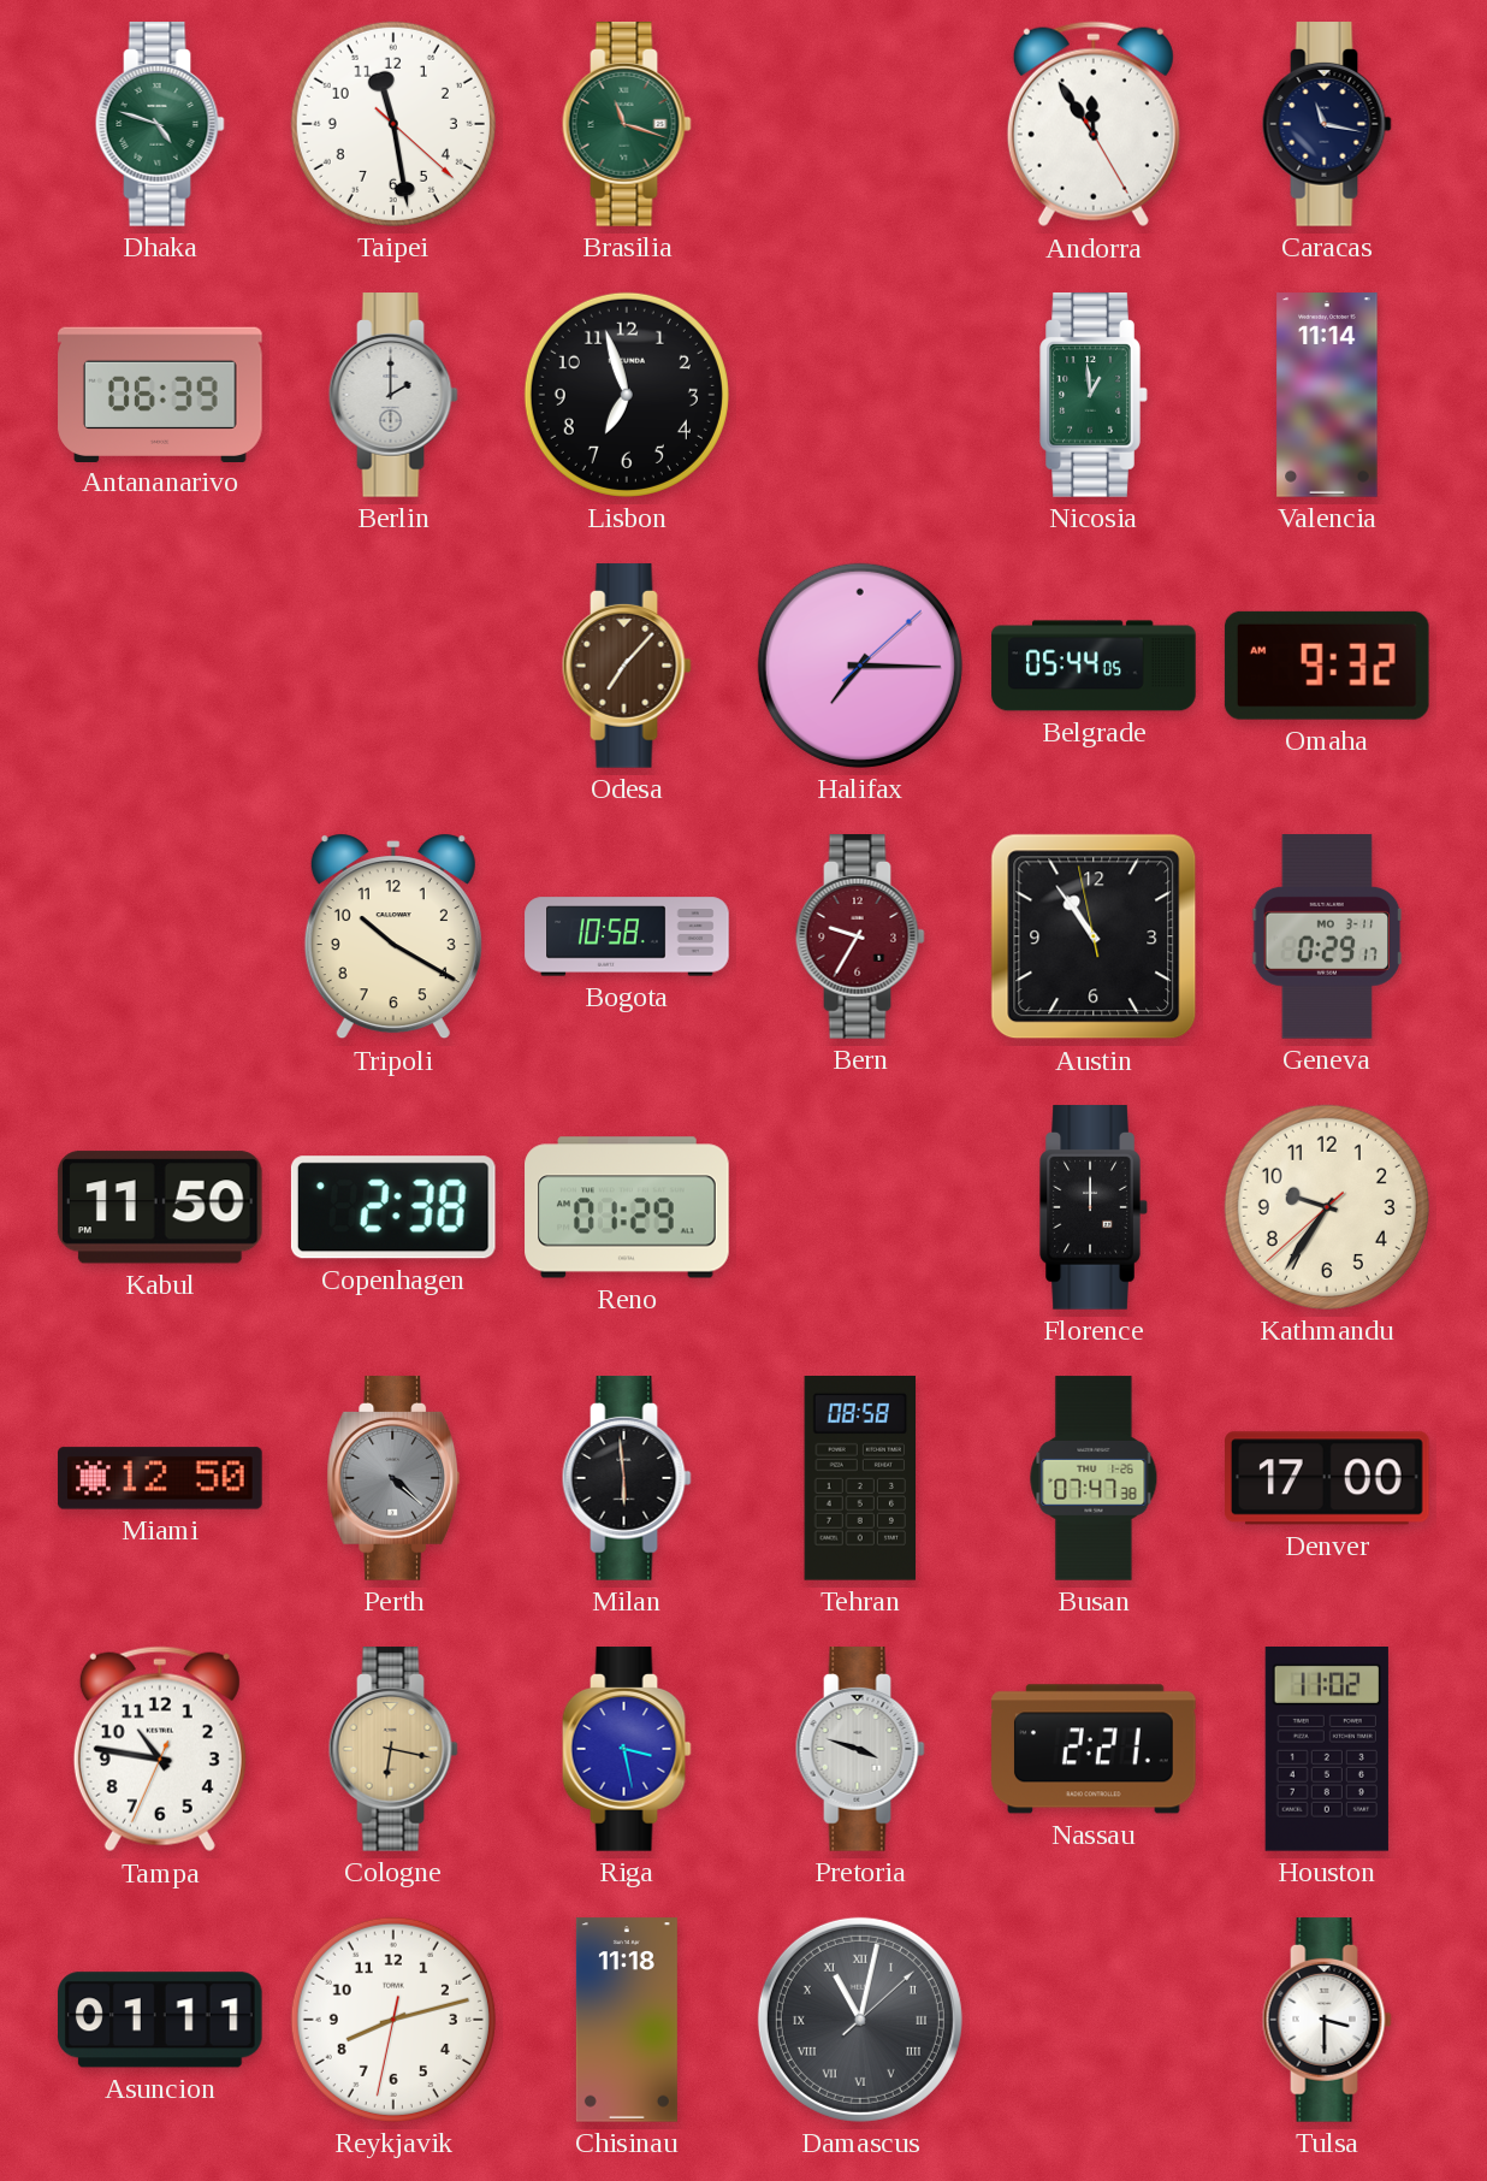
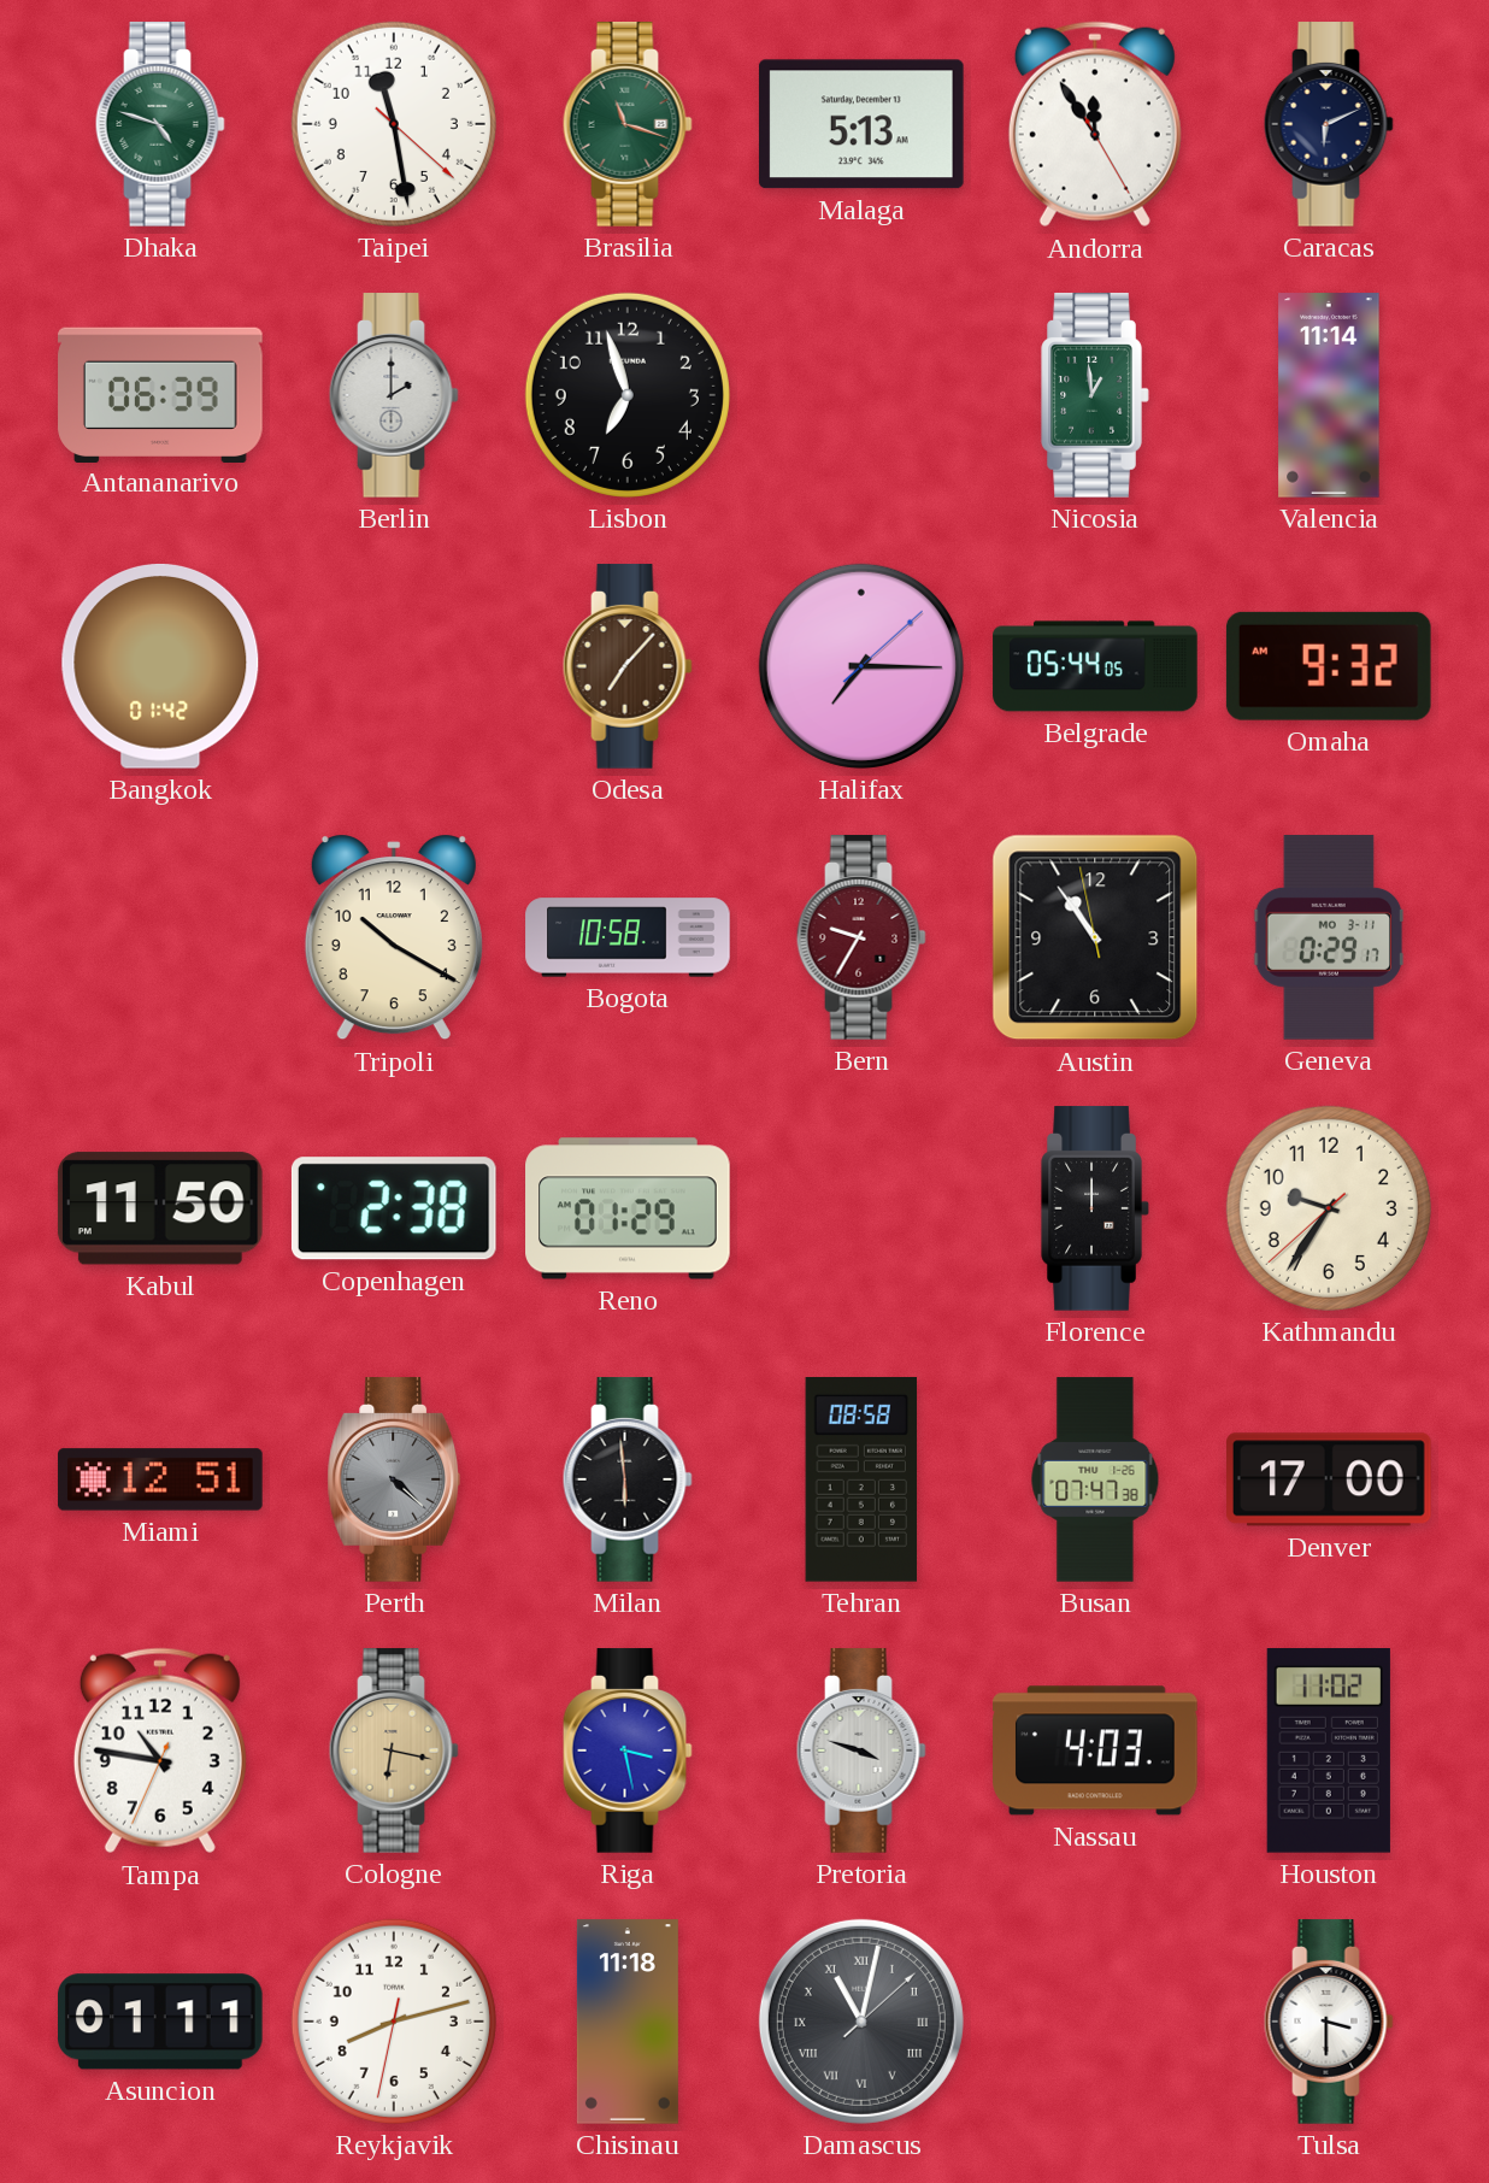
Malaga: none -> 5:13
Caracas: 11:17 -> 6:11
Bangkok: none -> 01:42
Miami: 12:50 -> 12:51
Nassau: 2:21 -> 4:03
